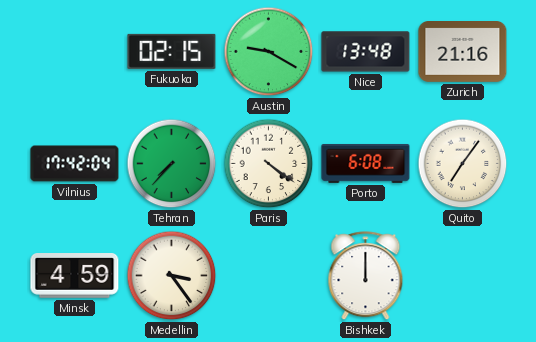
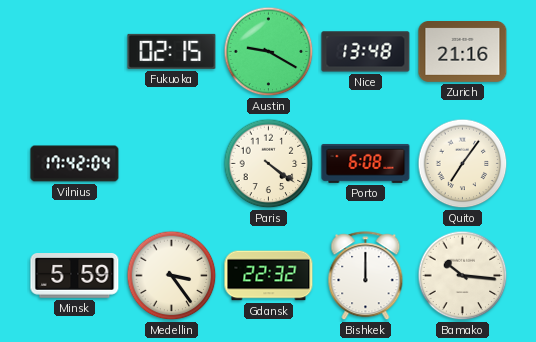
Tehran: 7:37 -> none
Minsk: 4:59 -> 5:59
Gdansk: none -> 22:32
Bamako: none -> 10:16
